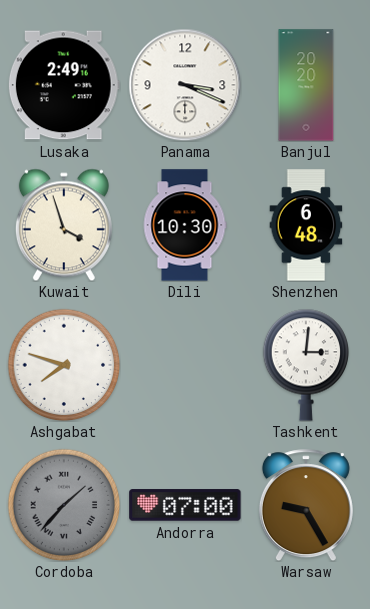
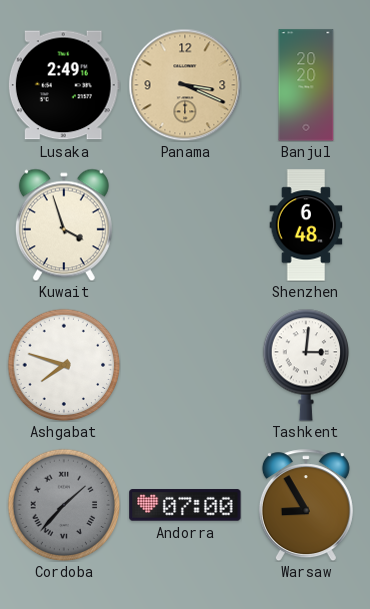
Panama dial: white -> champagne
Dili: 10:30 -> none
Warsaw: 9:25 -> 8:55
